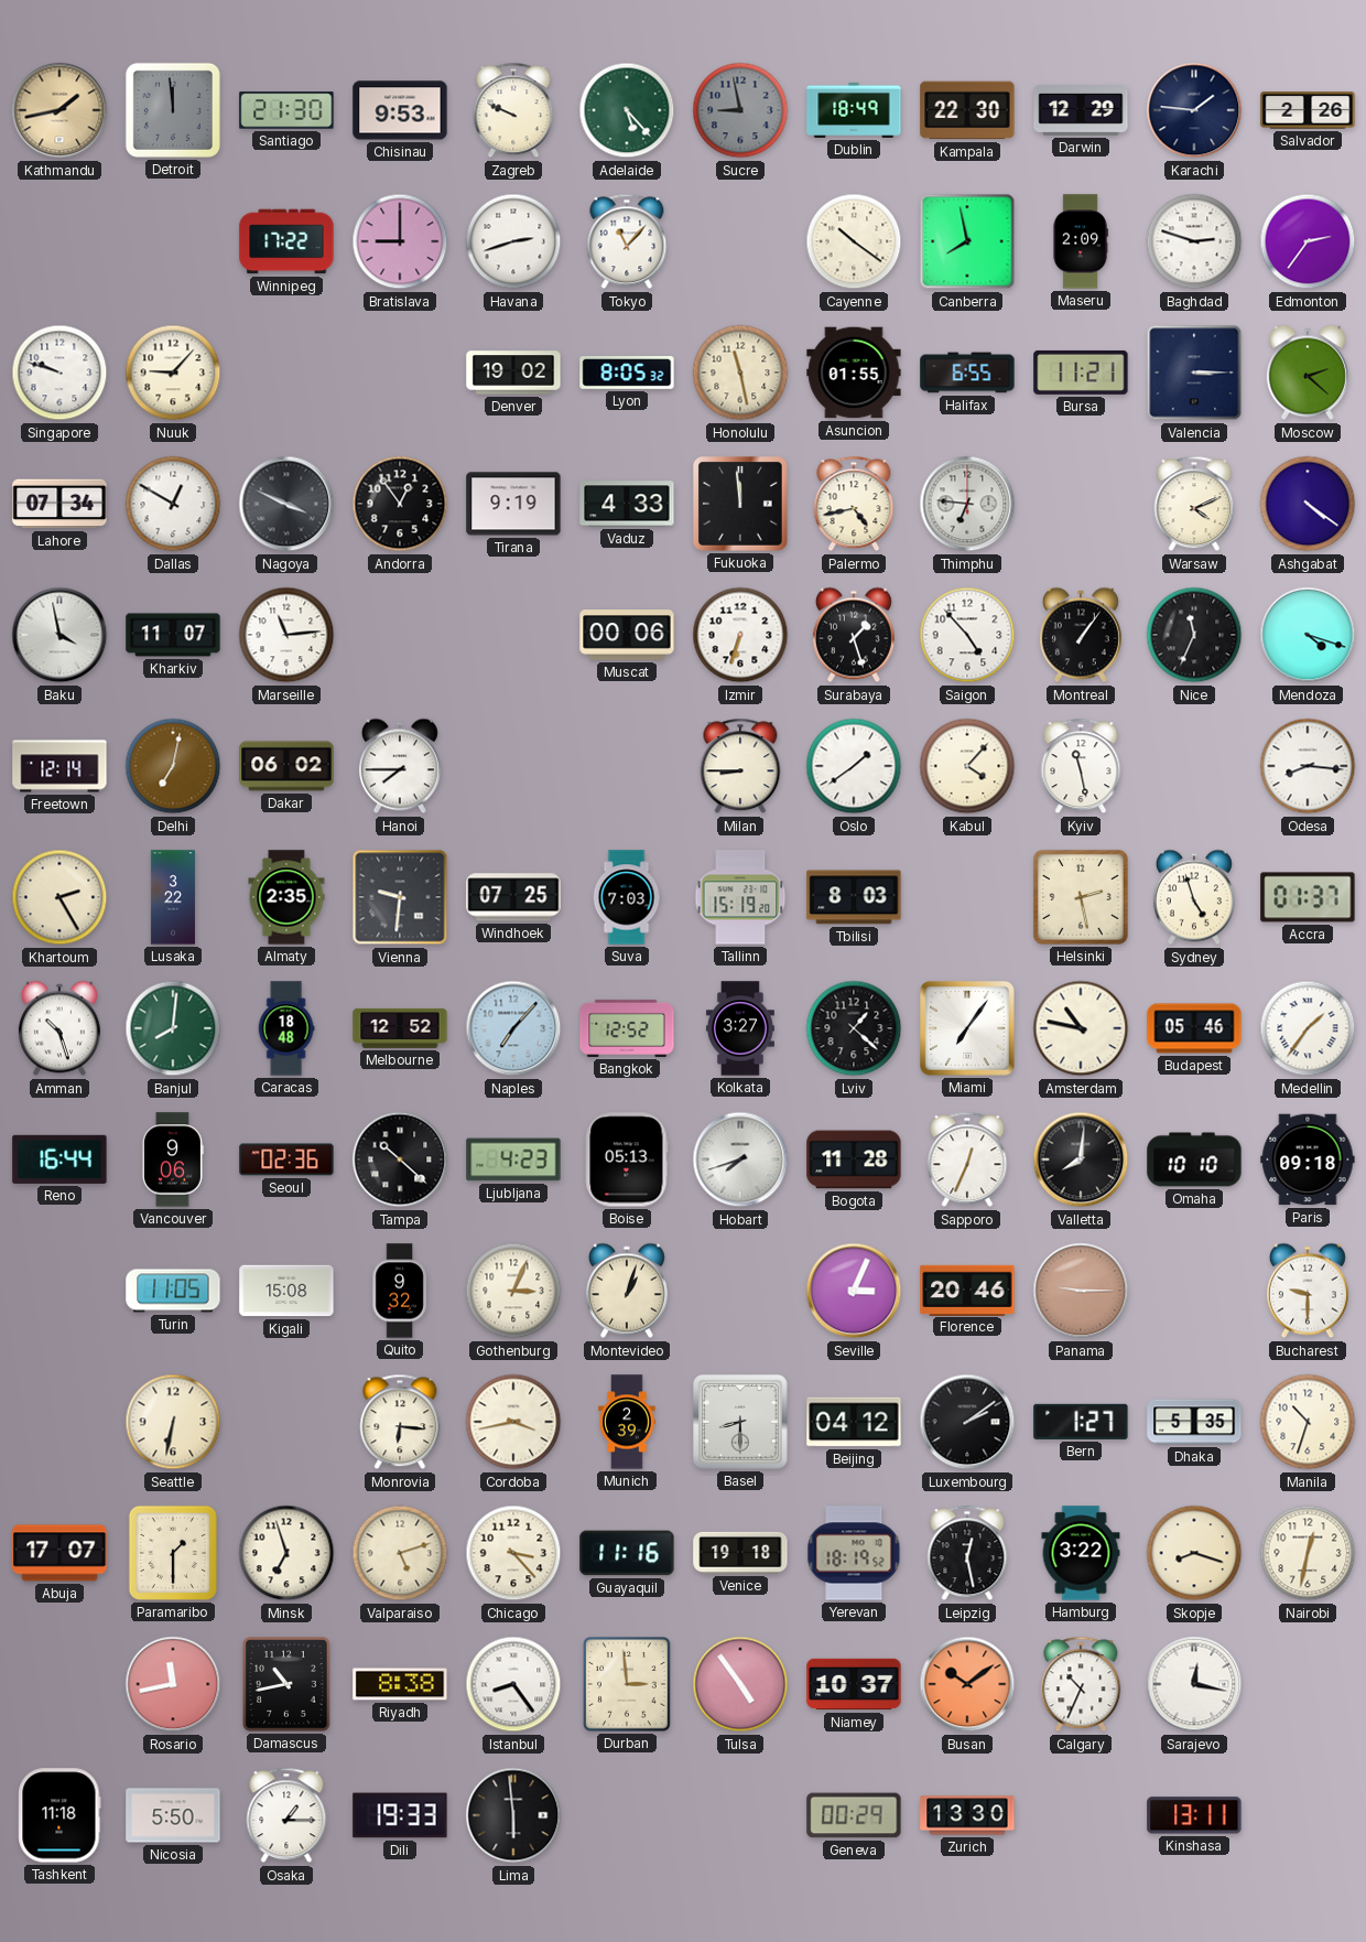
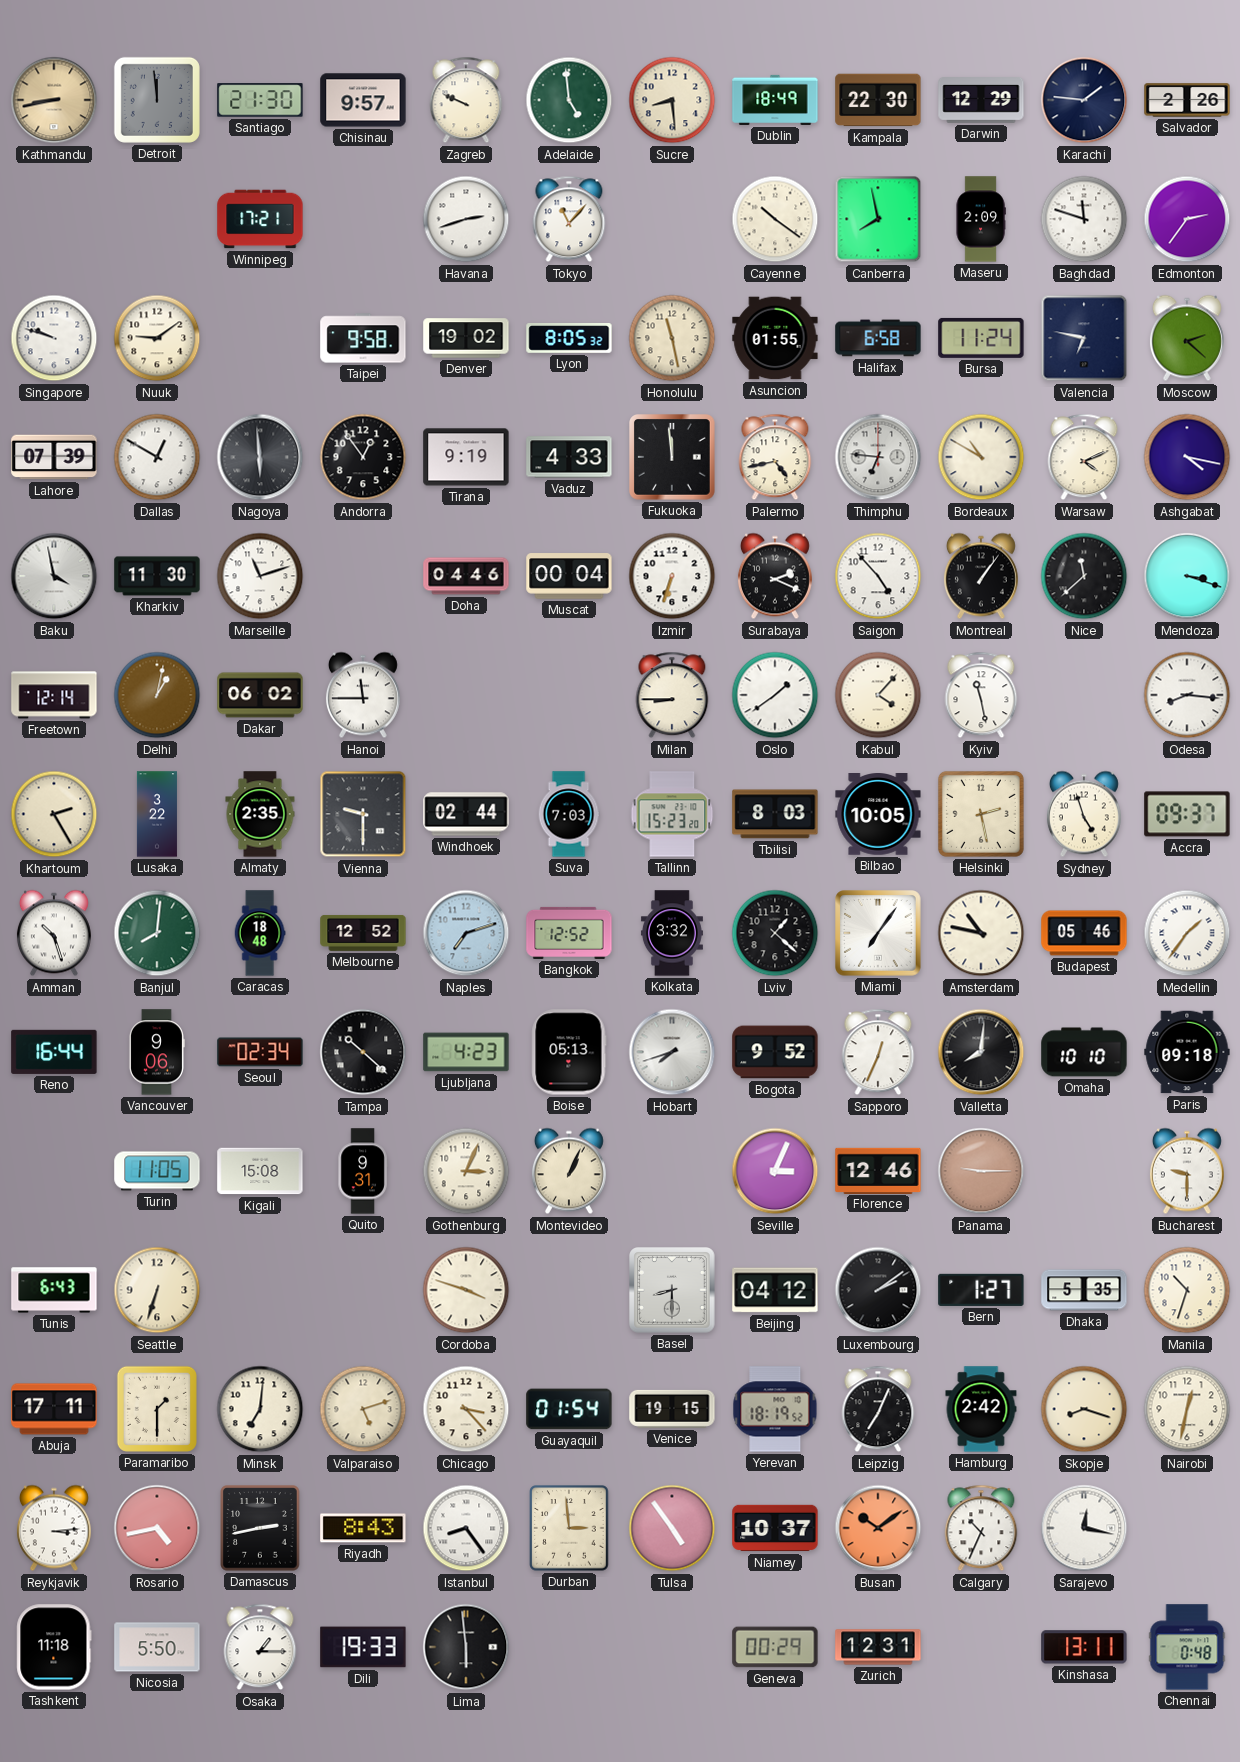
Kathmandu: 1:43 -> 8:43
Chisinau: 9:53 -> 9:57
Adelaide: 5:23 -> 4:59
Sucre: 8:58 -> 8:29
Sucre dial: grey -> cream
Winnipeg: 17:22 -> 17:21
Bratislava: 9:00 -> none
Baghdad: 2:48 -> 11:48
Nuuk: 9:07 -> 9:09
Taipei: none -> 9:58
Halifax: 6:55 -> 6:58
Bursa: 11:21 -> 11:24
Valencia: 3:15 -> 6:47
Lahore: 07:34 -> 07:39
Nagoya: 3:49 -> 5:59
Bordeaux: none -> 10:50
Ashgabat: 4:21 -> 4:17
Kharkiv: 11:07 -> 11:30
Marseille: 11:14 -> 11:12
Doha: none -> 04:46
Muscat: 00:06 -> 00:04
Surabaya: 1:27 -> 2:19
Nice: 11:34 -> 11:38
Mendoza: 4:18 -> 3:18
Delhi: 7:02 -> 1:02
Hanoi: 7:45 -> 11:45
Vienna: 9:31 -> 9:30
Windhoek: 07:25 -> 02:44
Tallinn: 15:19 -> 15:23
Bilbao: none -> 10:05
Accra: 01:37 -> 09:37
Naples: 7:07 -> 7:12
Kolkata: 3:27 -> 3:32
Seoul: 02:36 -> 02:34
Bogota: 11:28 -> 9:52
Quito: 9:32 -> 9:31
Montevideo: 1:03 -> 1:04
Florence: 20:46 -> 12:46
Tunis: none -> 6:43
Seattle: 6:32 -> 6:33
Monrovia: 6:16 -> none
Cordoba: 3:43 -> 3:48
Munich: 2:39 -> none
Abuja: 17:07 -> 17:11
Minsk: 6:57 -> 7:01
Guayaquil: 11:16 -> 01:54
Venice: 19:18 -> 19:15
Leipzig: 12:28 -> 7:04
Hamburg: 3:22 -> 2:42
Reykjavik: none -> 3:14
Rosario: 11:43 -> 4:43
Damascus: 10:43 -> 2:43
Riyadh: 8:38 -> 8:43
Zurich: 13:30 -> 12:31
Chennai: none -> 0:48
